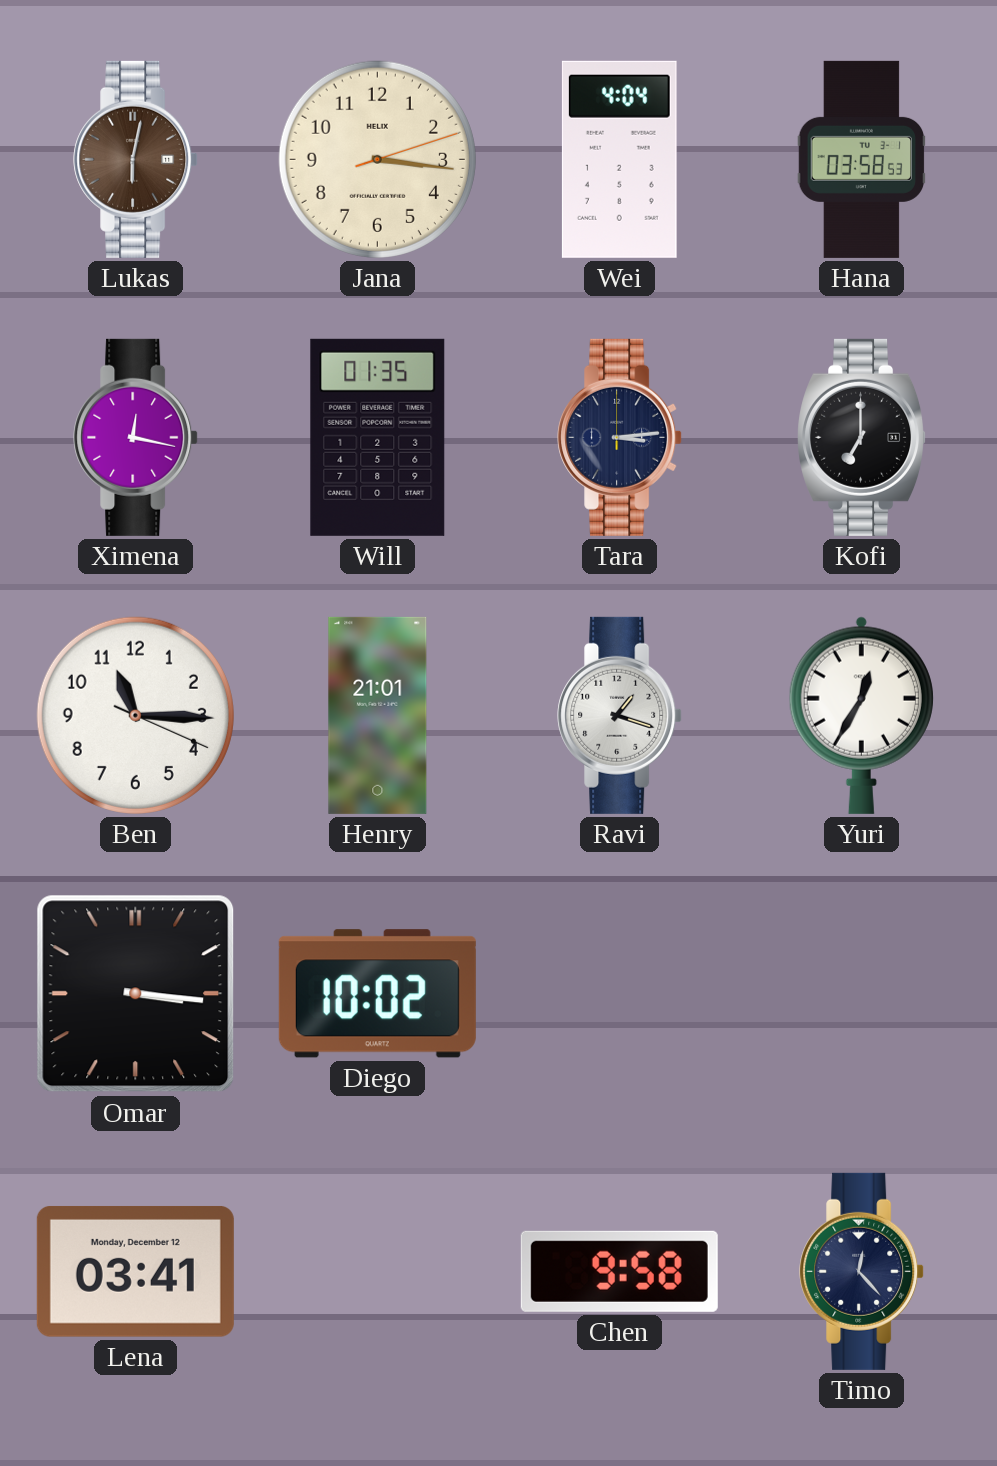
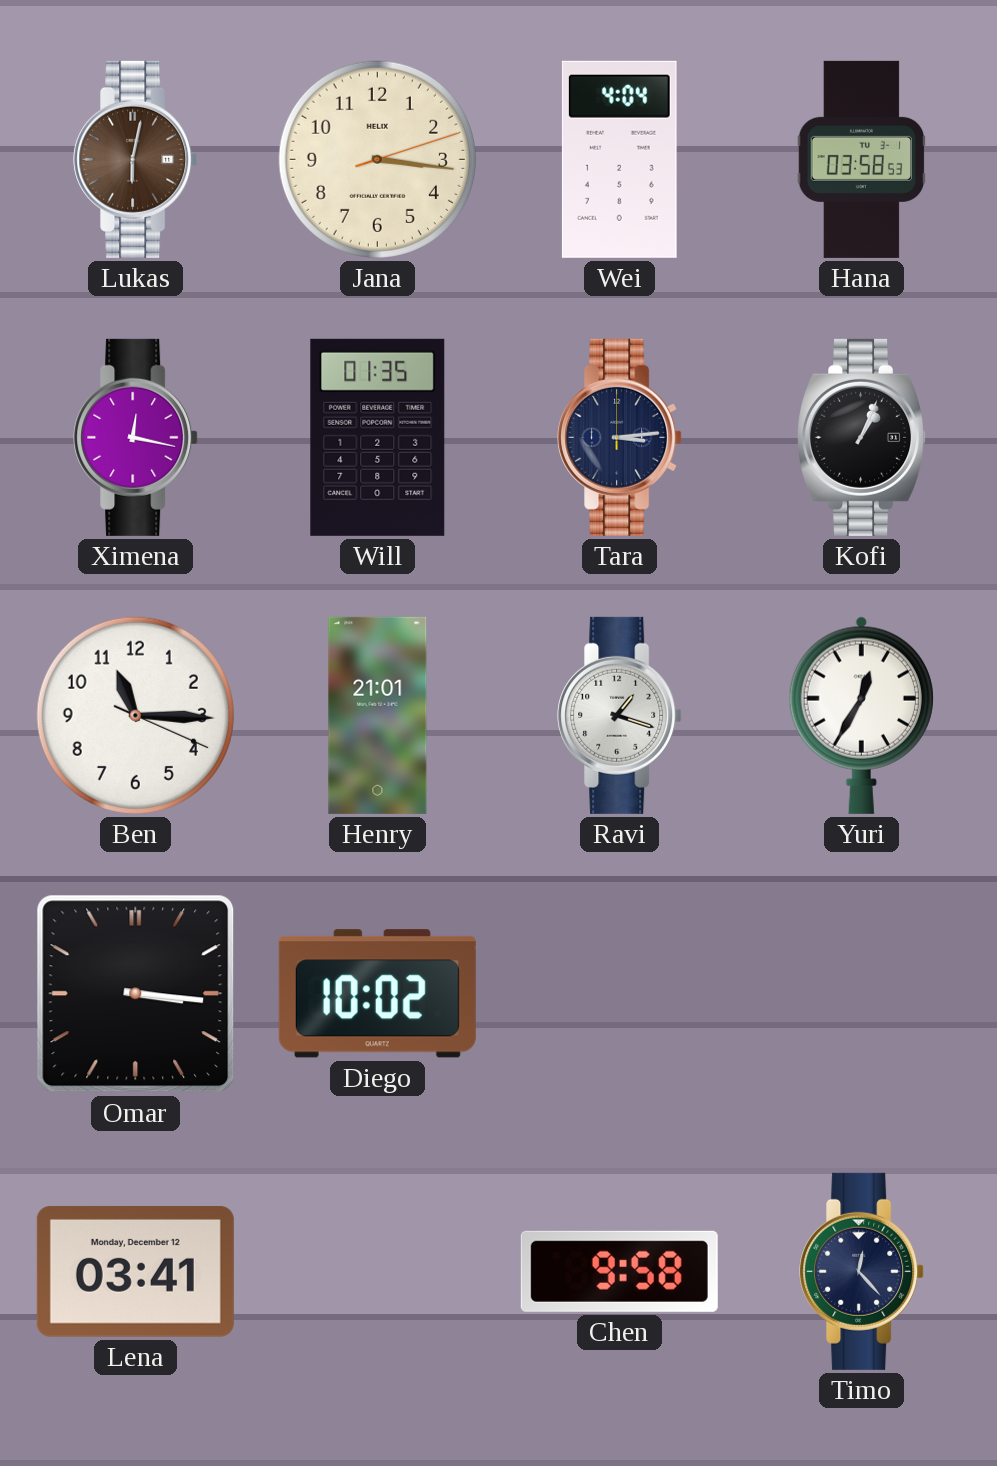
Kofi: 7:00 -> 1:04
